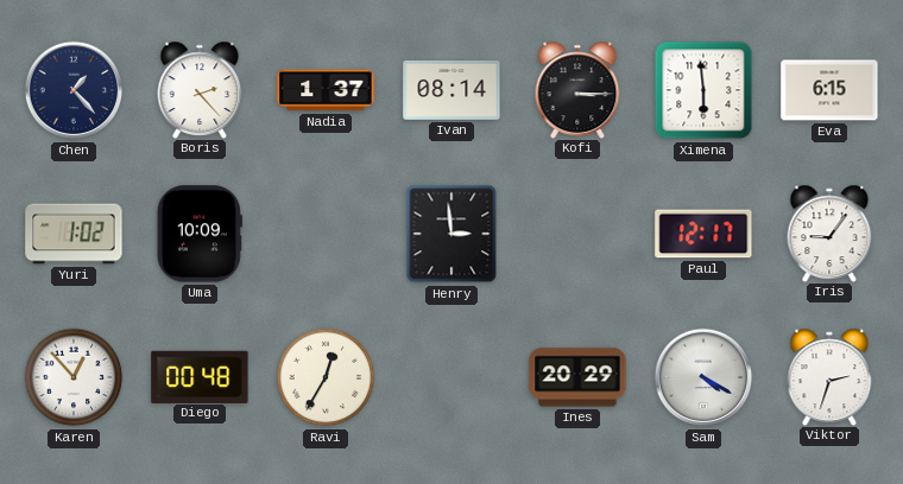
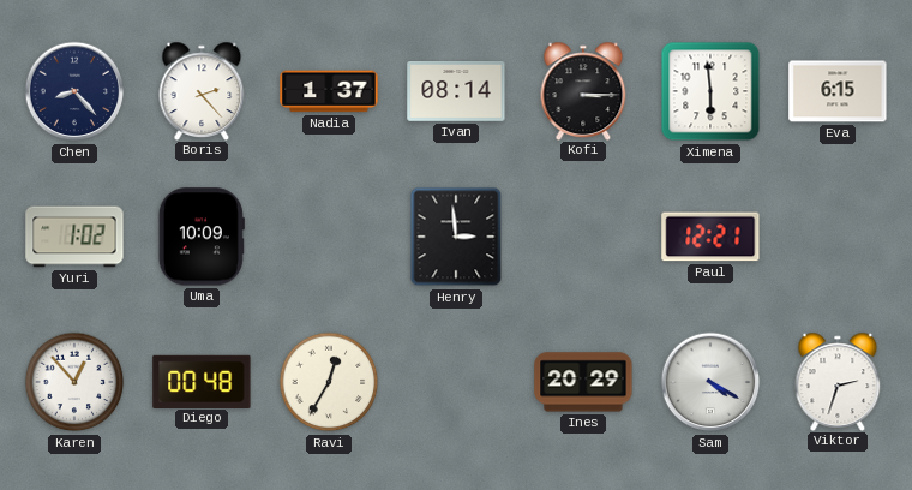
Chen: 1:23 -> 8:23
Paul: 12:17 -> 12:21
Iris: 9:06 -> none
